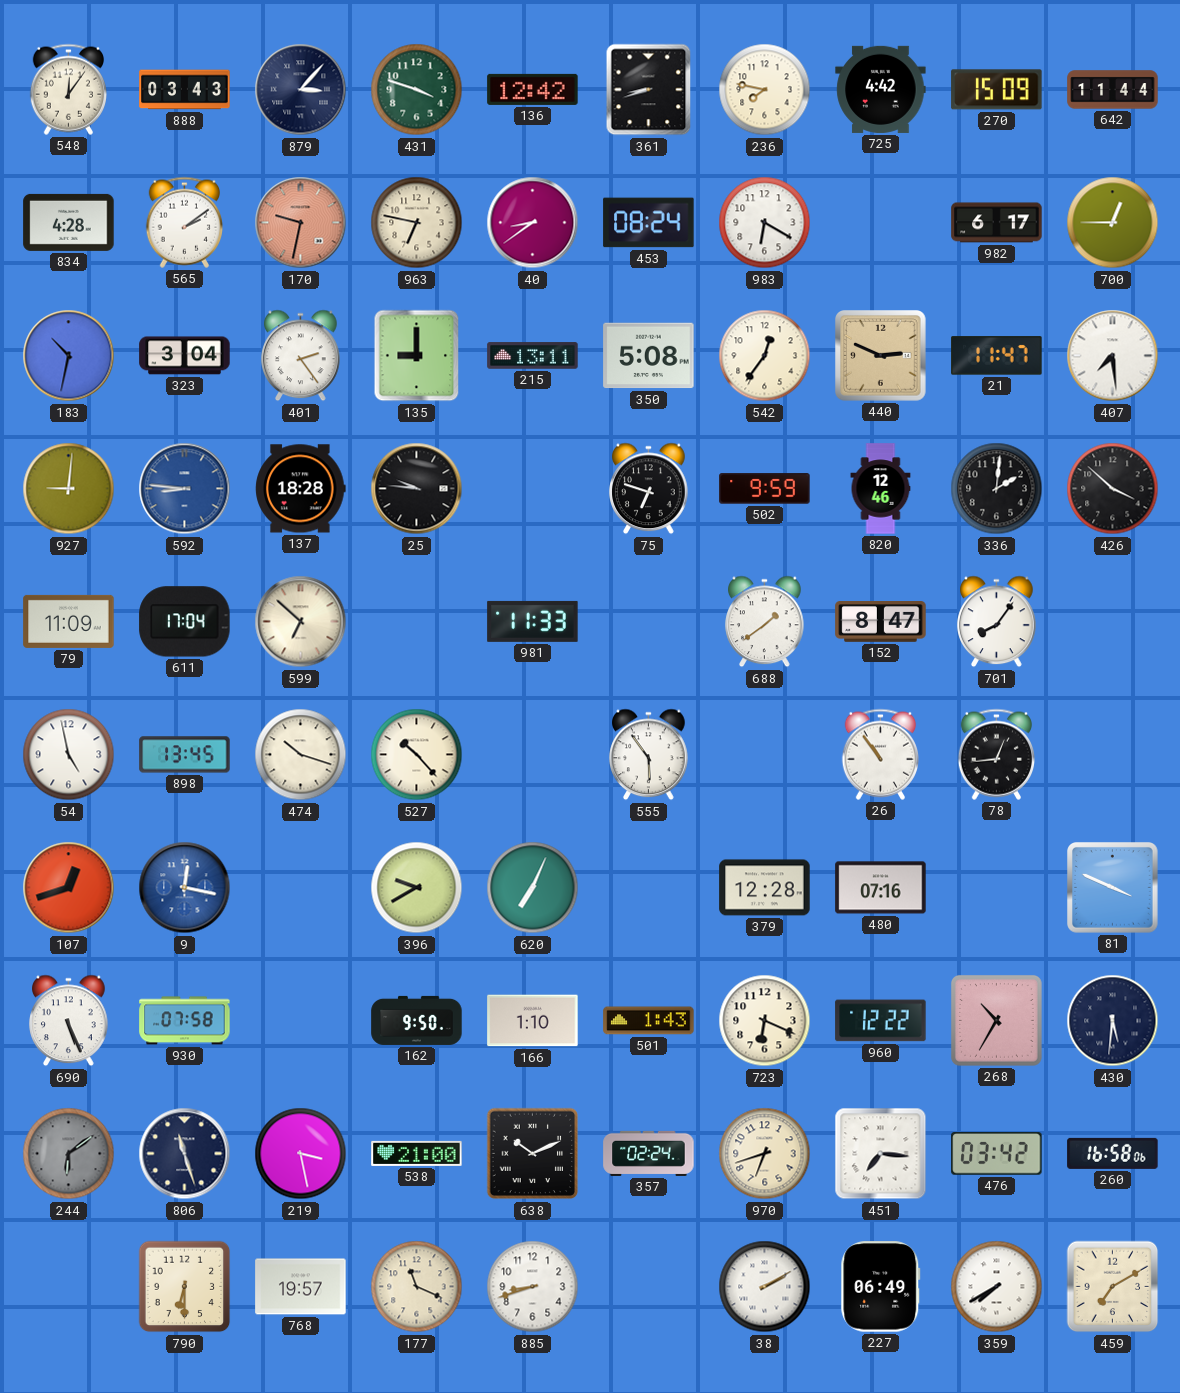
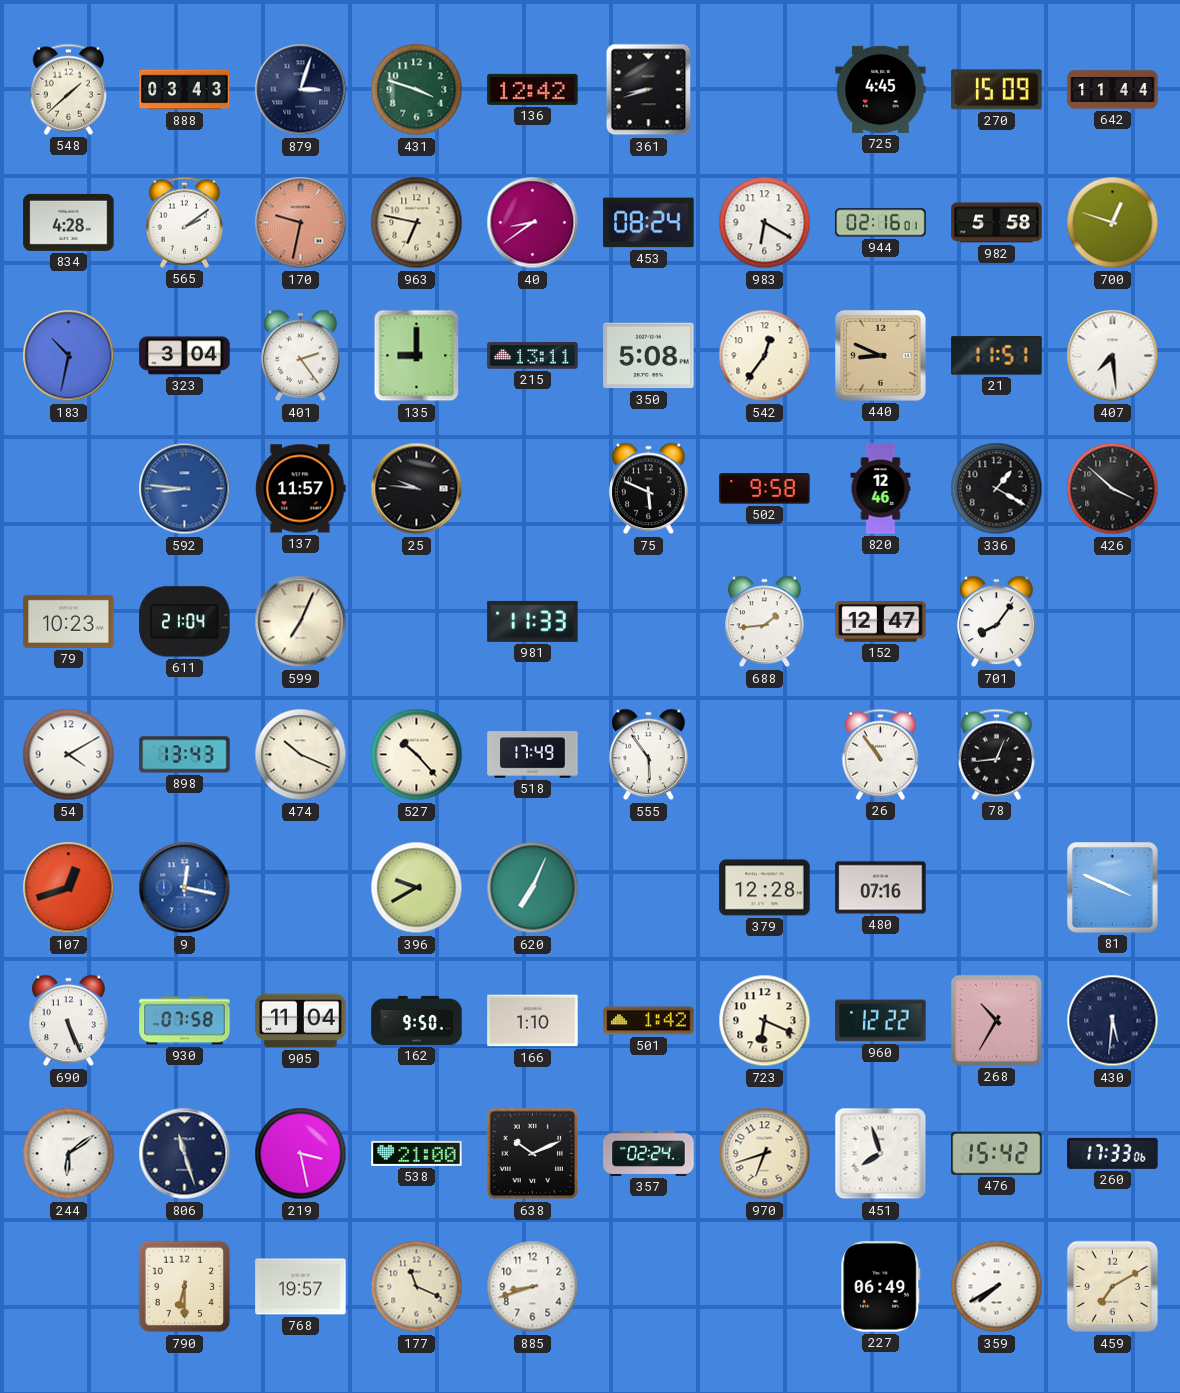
548: 12:06 -> 1:38
879: 3:07 -> 3:03
236: 7:47 -> none
725: 4:42 -> 4:45
944: none -> 02:16
982: 6:17 -> 5:58
700: 12:45 -> 12:48
440: 2:49 -> 8:49
21: 11:47 -> 11:51
927: 9:01 -> none
137: 18:28 -> 11:57
75: 6:48 -> 5:49
502: 9:59 -> 9:58
336: 2:01 -> 1:20
79: 11:09 -> 10:23
611: 17:04 -> 21:04
599: 6:52 -> 7:04
688: 1:39 -> 1:44
152: 8:47 -> 12:47
54: 4:58 -> 4:10
898: 13:45 -> 13:43
474: 10:18 -> 10:19
518: none -> 17:49
905: none -> 11:04
501: 1:43 -> 1:42
244 dial: grey -> white
451: 7:16 -> 7:57
476: 03:42 -> 15:42
260: 16:58 -> 17:33
38: 2:10 -> none
